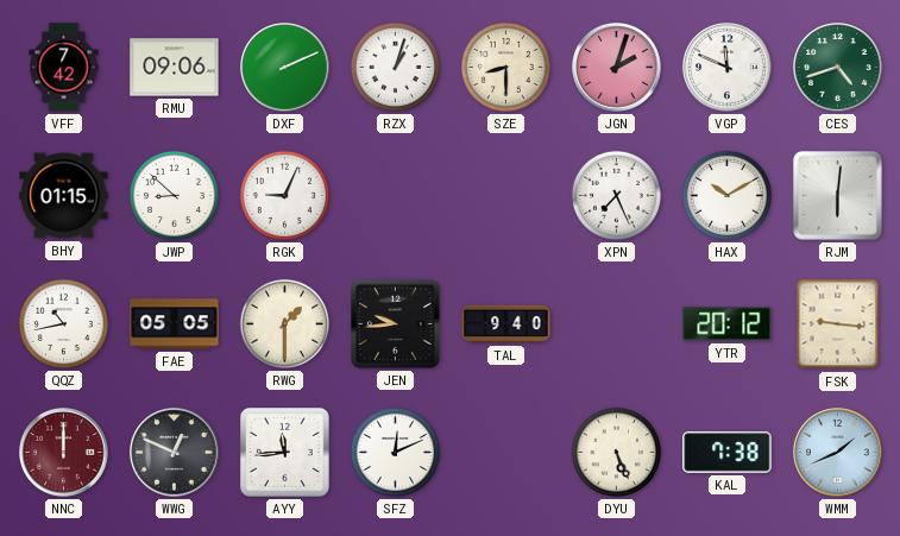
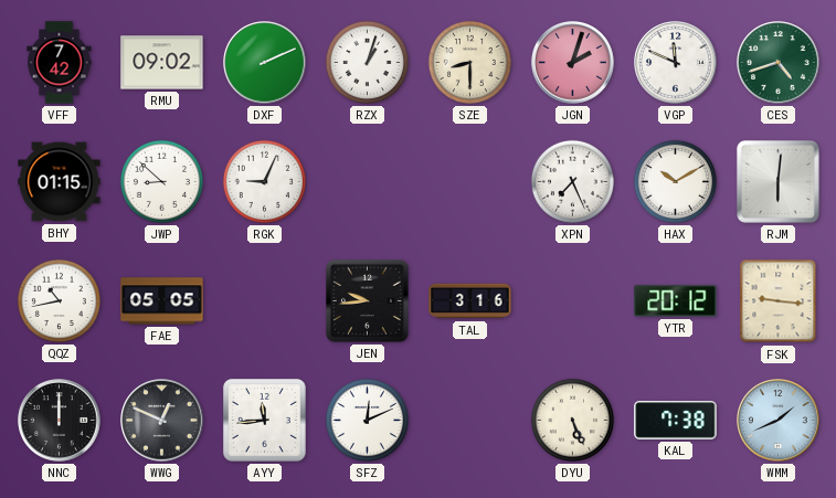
RMU: 09:06 -> 09:02
RWG: 1:30 -> none
TAL: 9:40 -> 3:16
NNC dial: burgundy -> black
